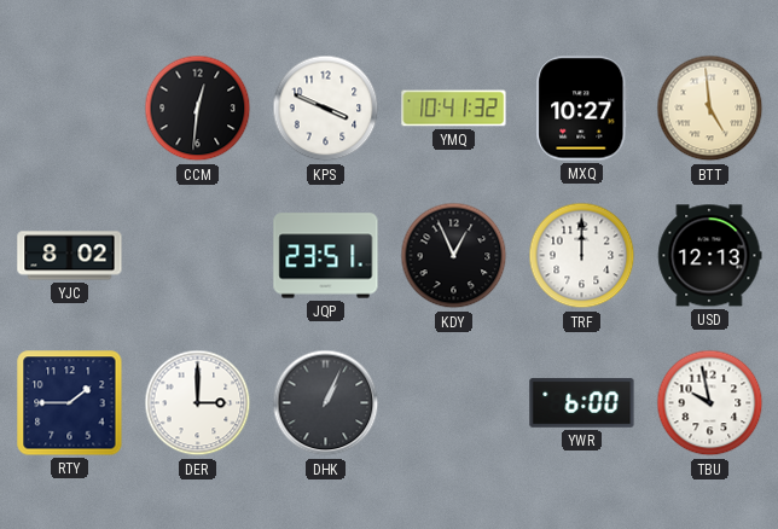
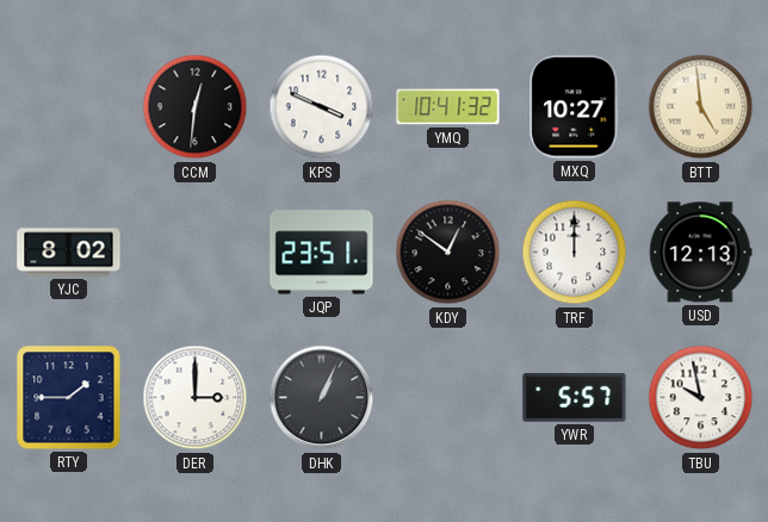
KDY: 12:56 -> 12:51
YWR: 6:00 -> 5:57
